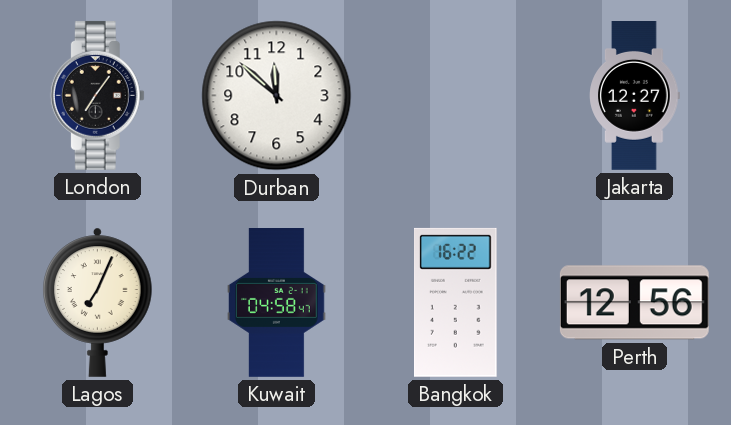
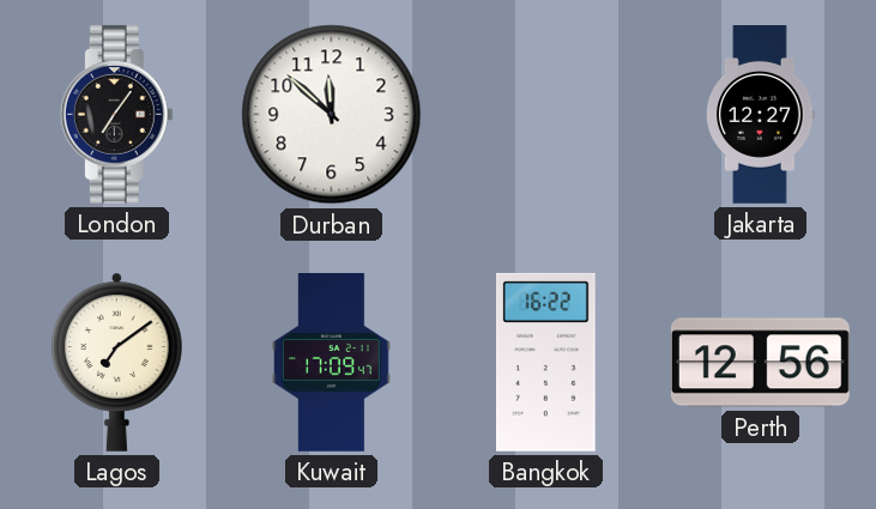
Lagos: 7:04 -> 7:09
Kuwait: 04:58 -> 17:09
